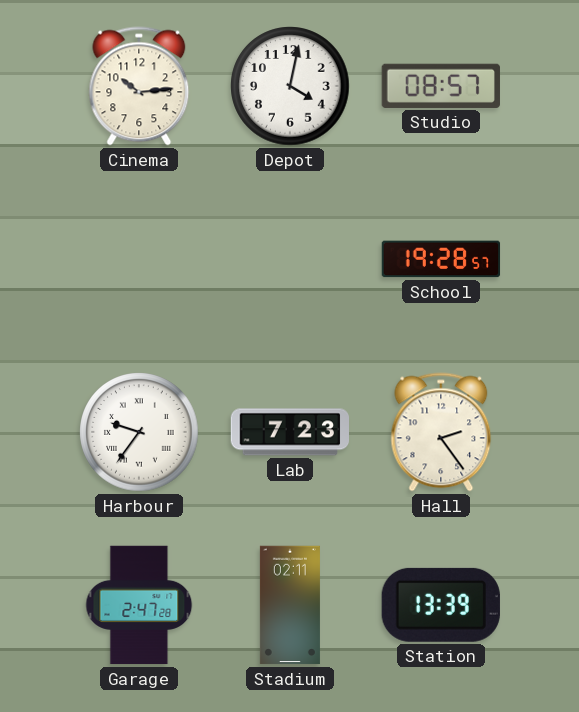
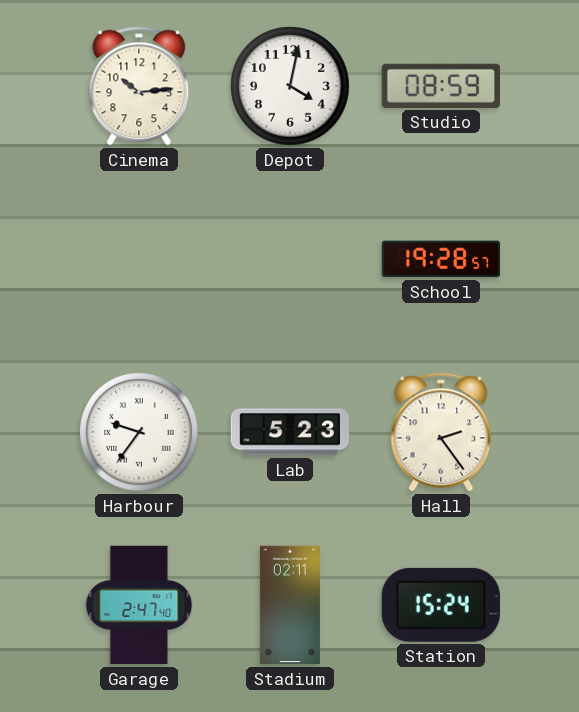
Studio: 08:57 -> 08:59
Lab: 7:23 -> 5:23
Garage: 2:47:28 -> 2:47:40
Station: 13:39 -> 15:24
